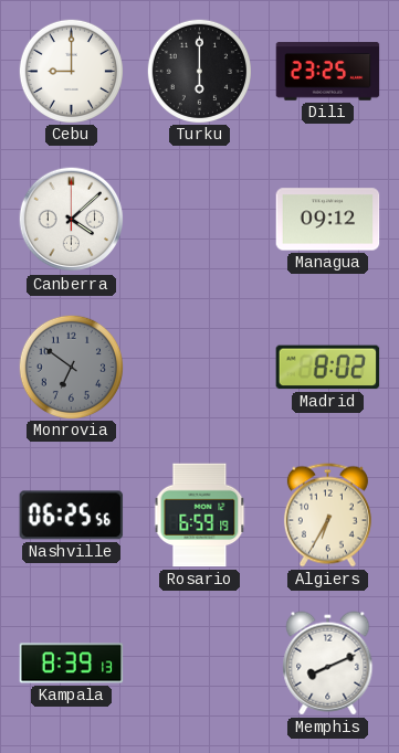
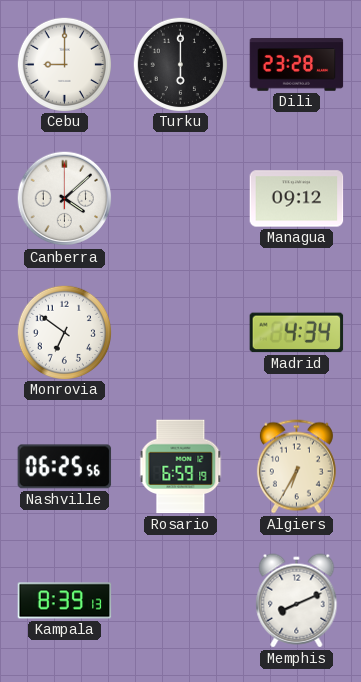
Dili: 23:25 -> 23:28
Monrovia dial: grey -> white
Madrid: 8:02 -> 4:34
